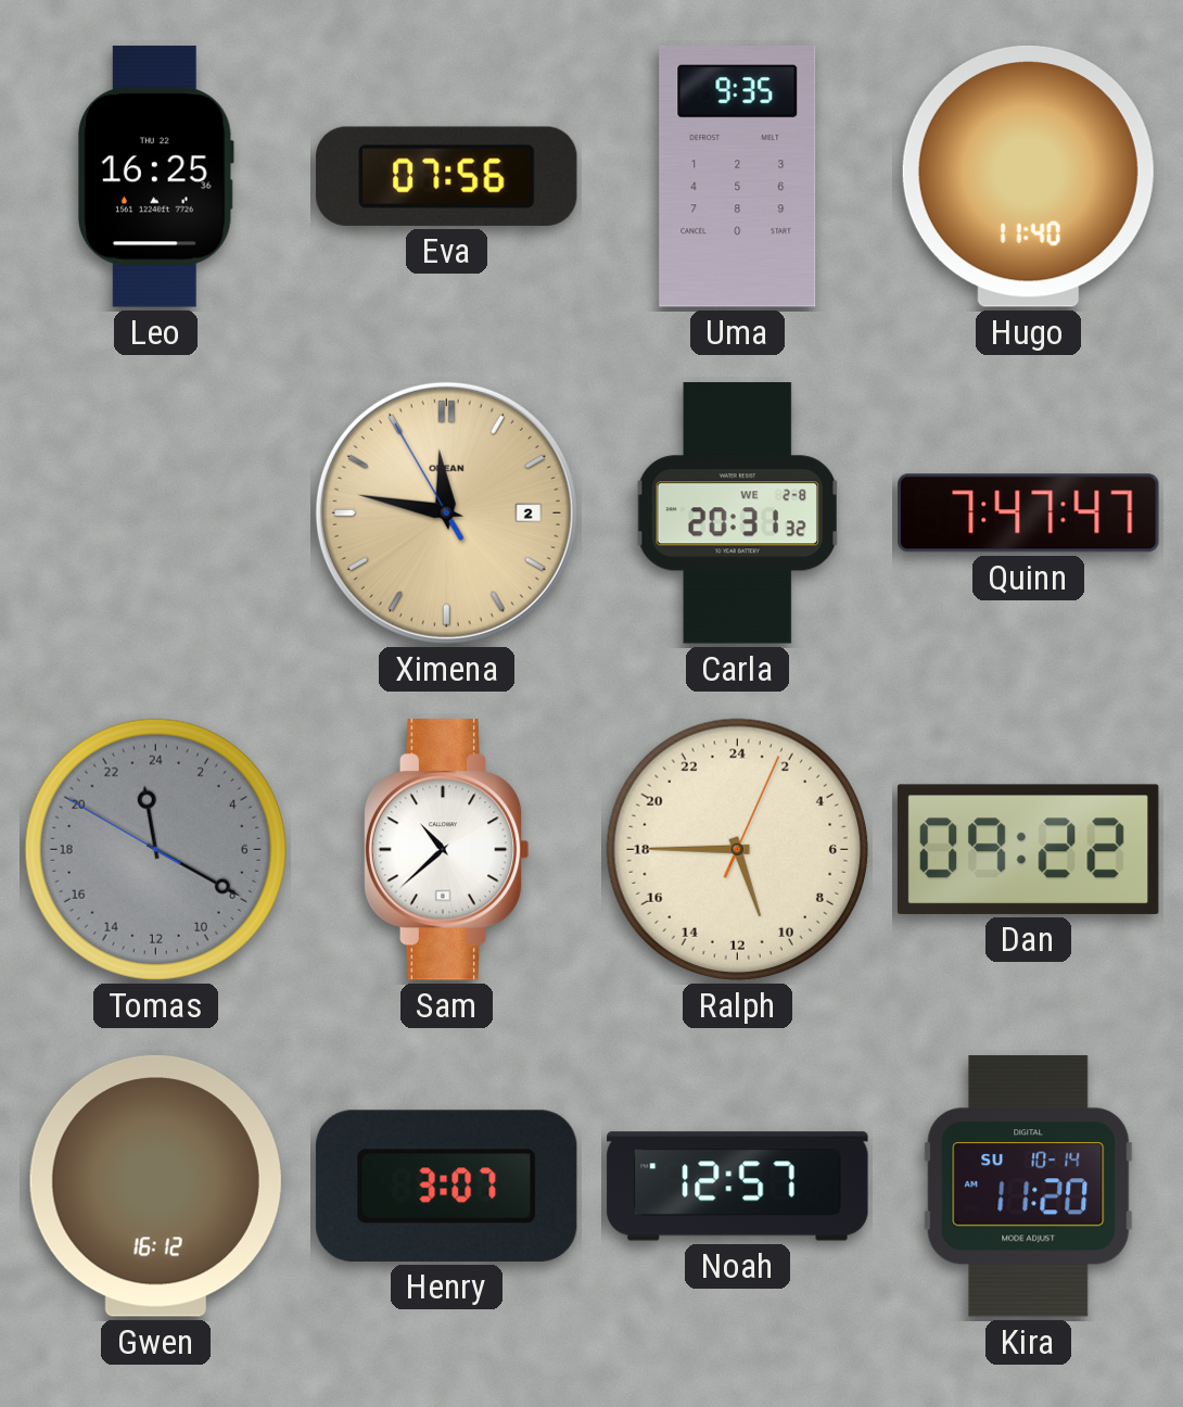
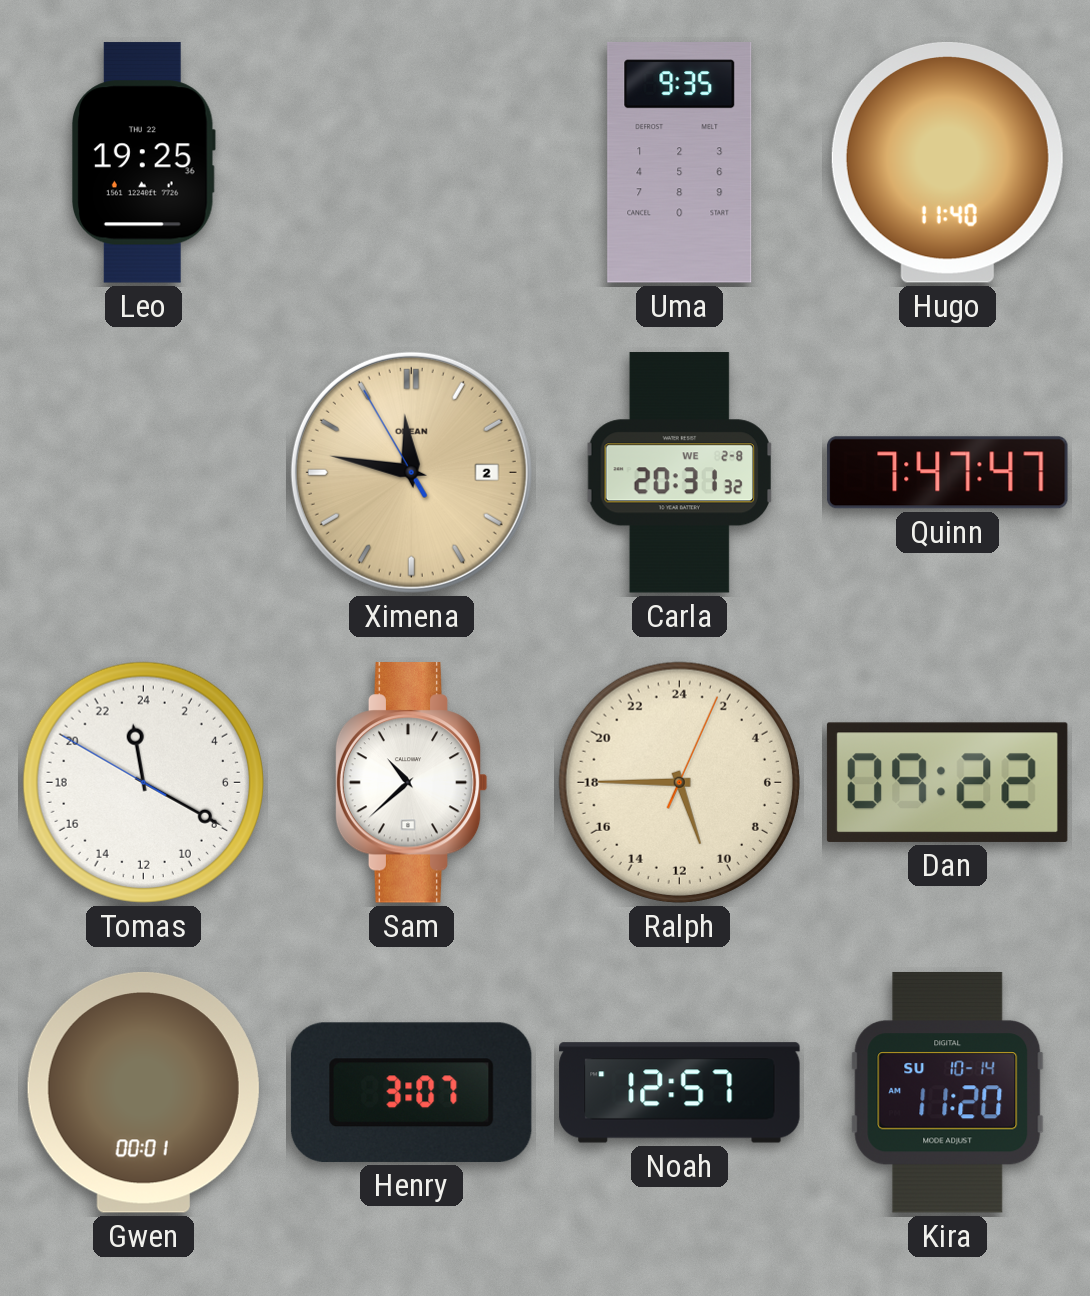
Leo: 16:25 -> 19:25
Eva: 07:56 -> none
Tomas dial: grey -> white
Gwen: 16:12 -> 00:01
